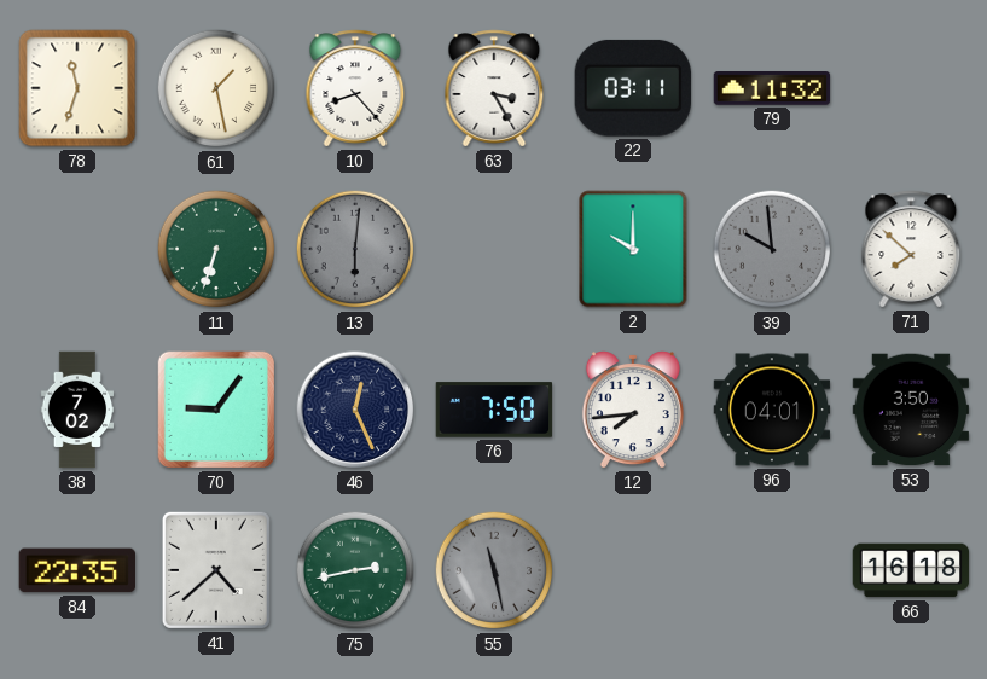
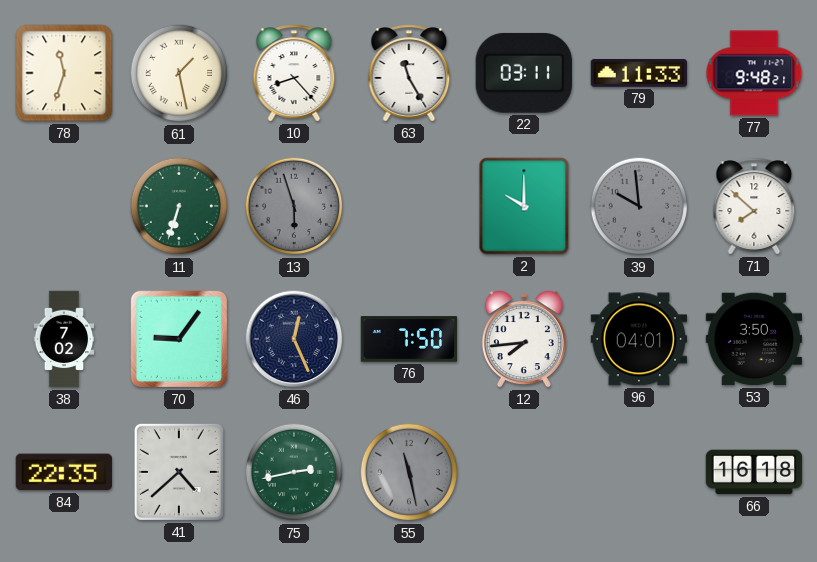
63: 3:25 -> 11:25
79: 11:32 -> 11:33
77: none -> 9:48
13: 6:01 -> 5:57
